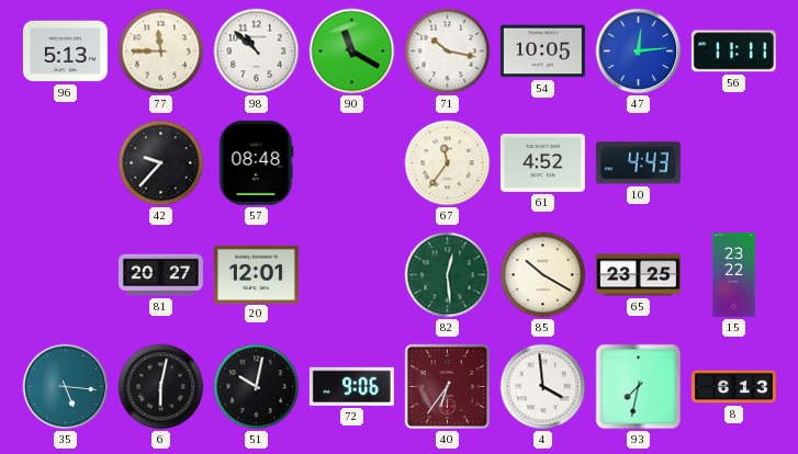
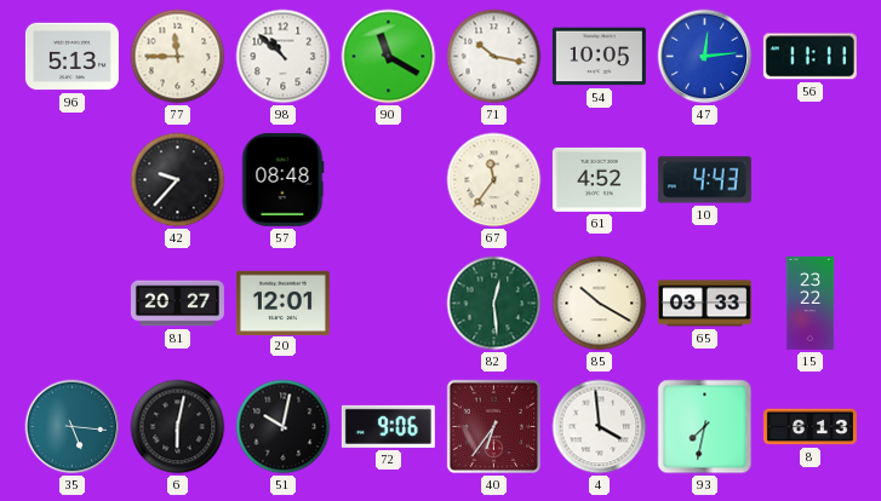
65: 23:25 -> 03:33
